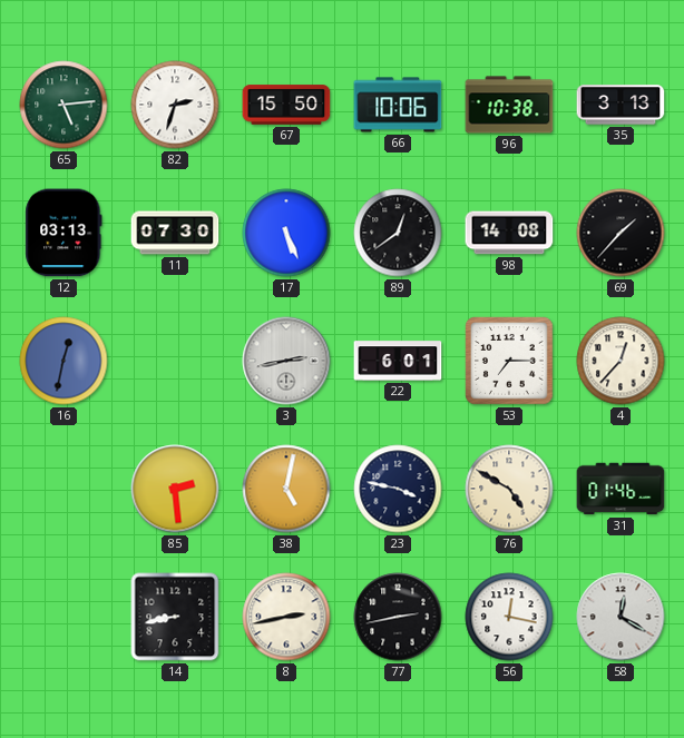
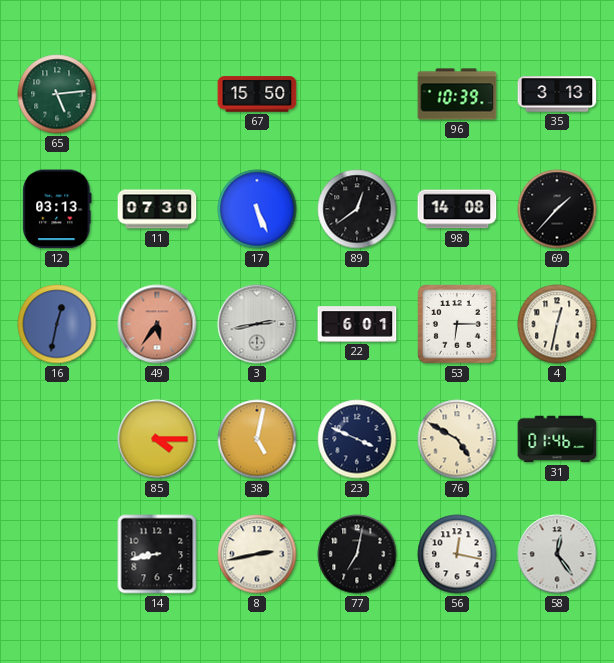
82: 2:33 -> none
66: 10:06 -> none
96: 10:38 -> 10:39
49: none -> 5:36
53: 7:15 -> 6:15
4: 12:37 -> 12:32
85: 2:29 -> 4:15
23: 3:47 -> 3:49
77: 2:43 -> 7:02
58: 12:20 -> 12:24
